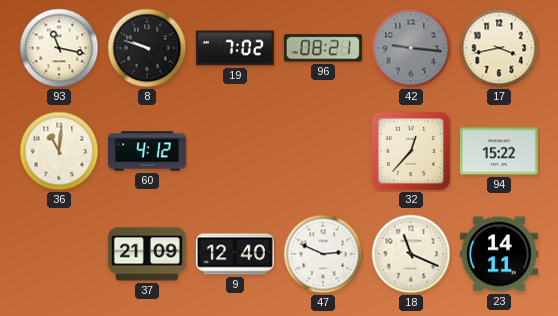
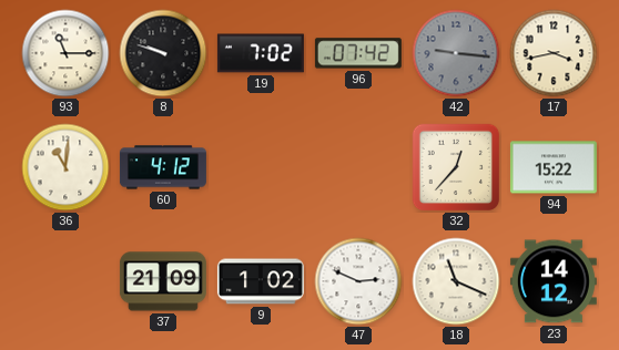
93: 11:17 -> 11:15
96: 08:21 -> 07:42
9: 12:40 -> 1:02
23: 14:11 -> 14:12
